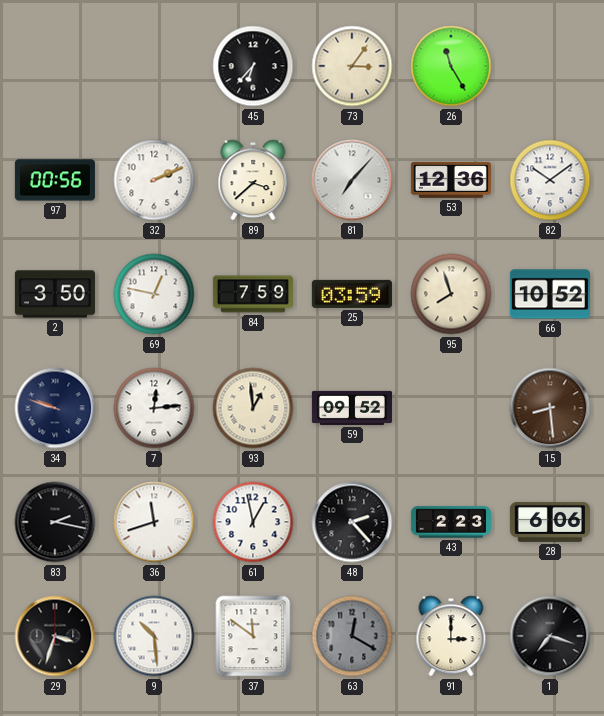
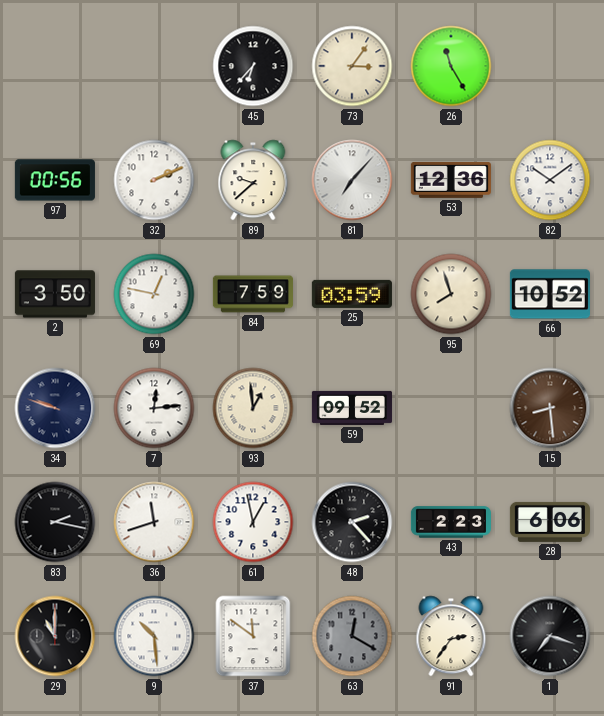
89: 3:38 -> 9:38
29: 3:33 -> 11:00
91: 3:00 -> 2:36
